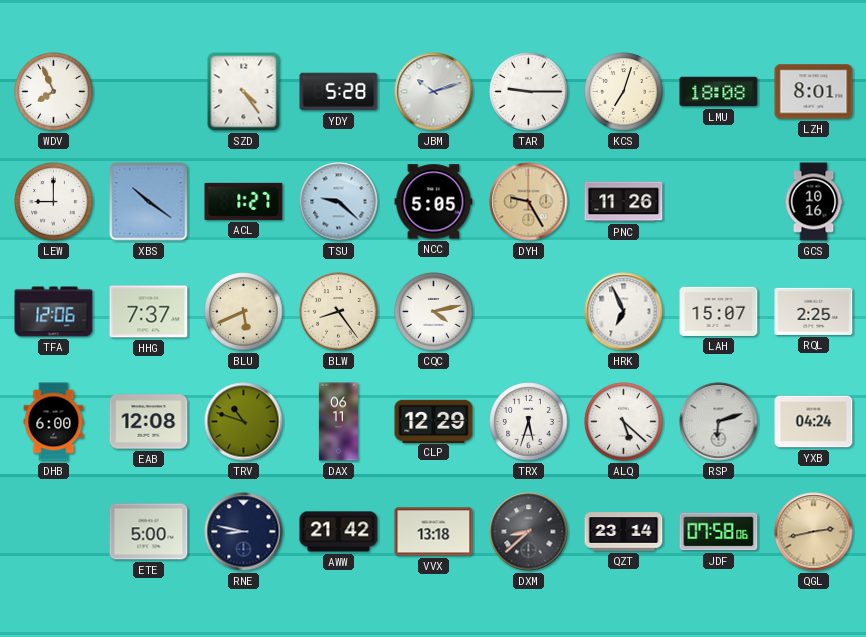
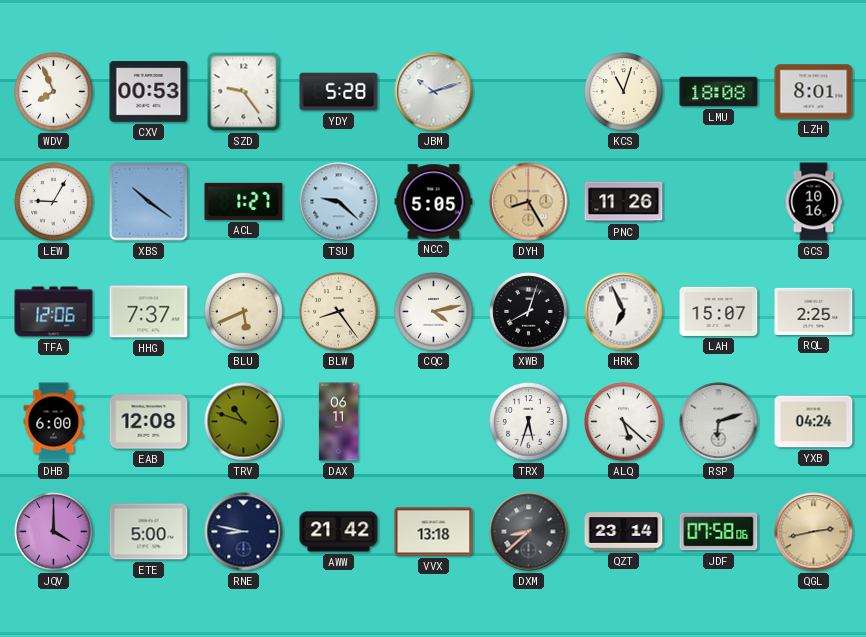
CXV: none -> 00:53
SZD: 4:24 -> 9:24
TAR: 9:15 -> none
KCS: 7:03 -> 11:03
LEW: 9:00 -> 9:05
DYH: 9:25 -> 8:25
XWB: none -> 8:03
CLP: 12:29 -> none
JQV: none -> 4:00
